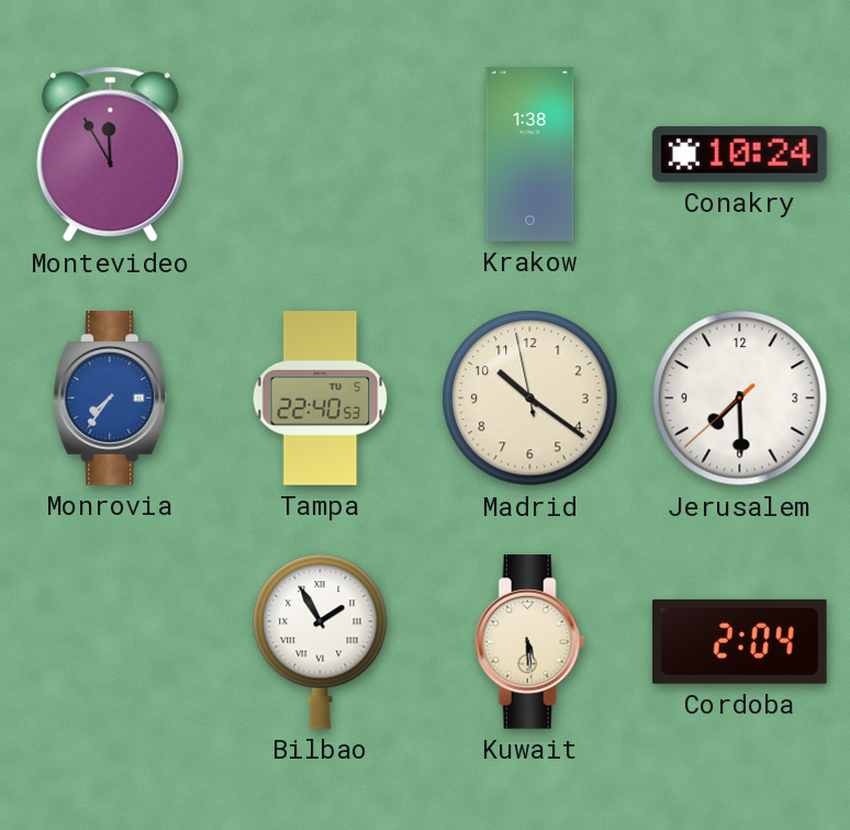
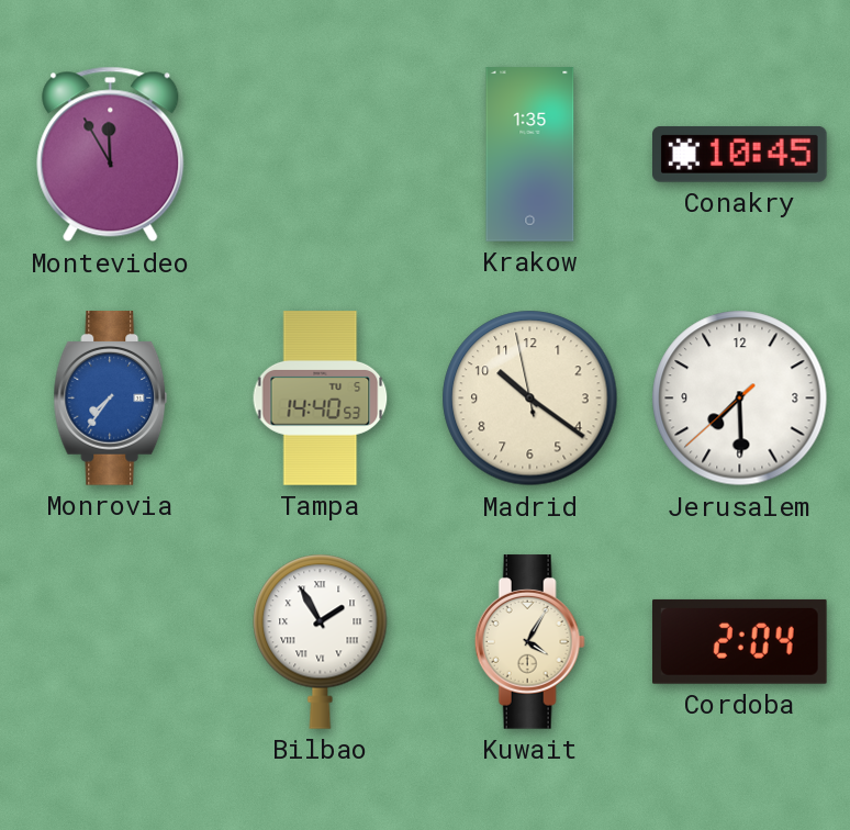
Krakow: 1:38 -> 1:35
Conakry: 10:24 -> 10:45
Tampa: 22:40 -> 14:40
Kuwait: 5:29 -> 4:05
